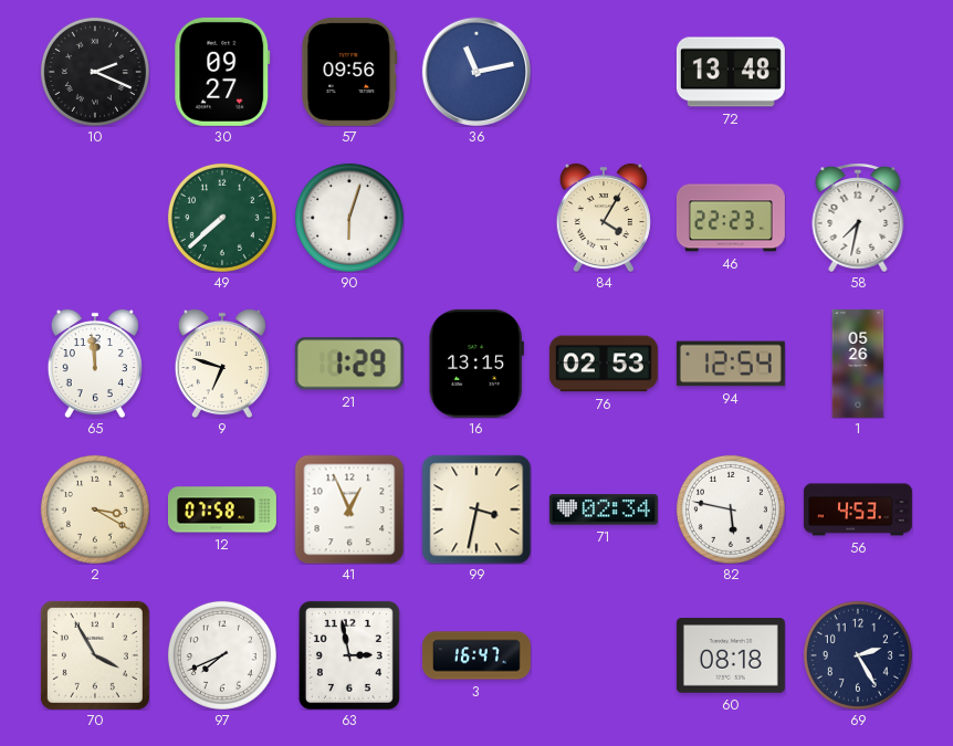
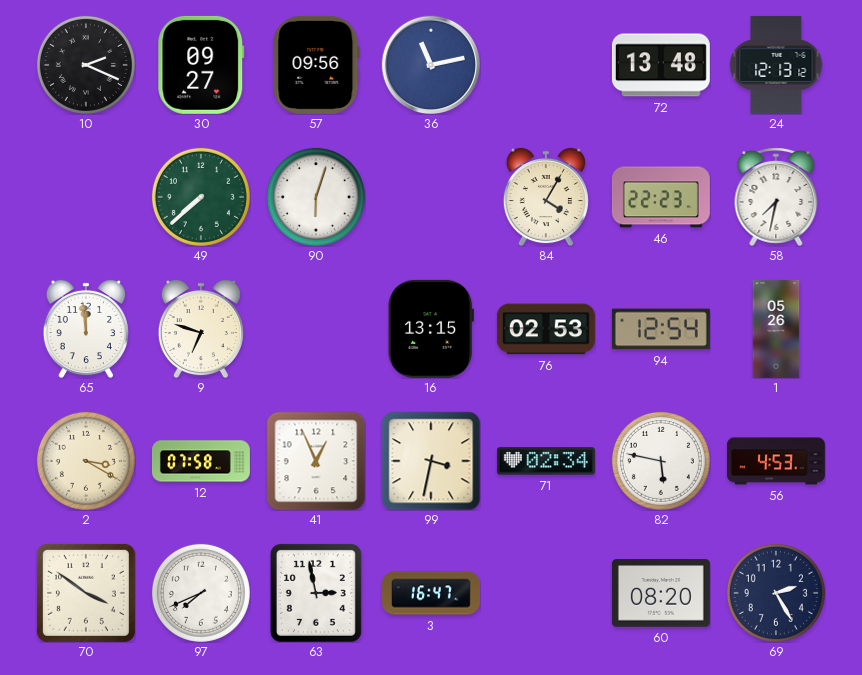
24: none -> 12:13
21: 1:29 -> none
70: 3:55 -> 3:51
60: 08:18 -> 08:20
